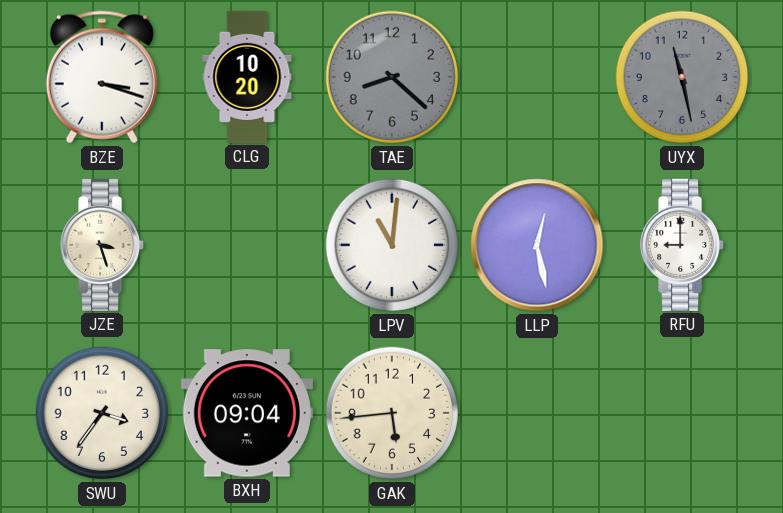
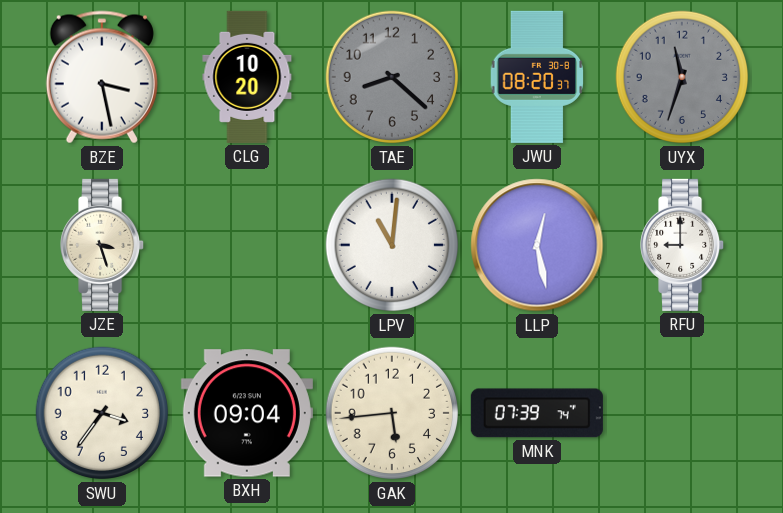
BZE: 3:18 -> 3:28
JWU: none -> 08:20
UYX: 11:28 -> 11:33
MNK: none -> 07:39
